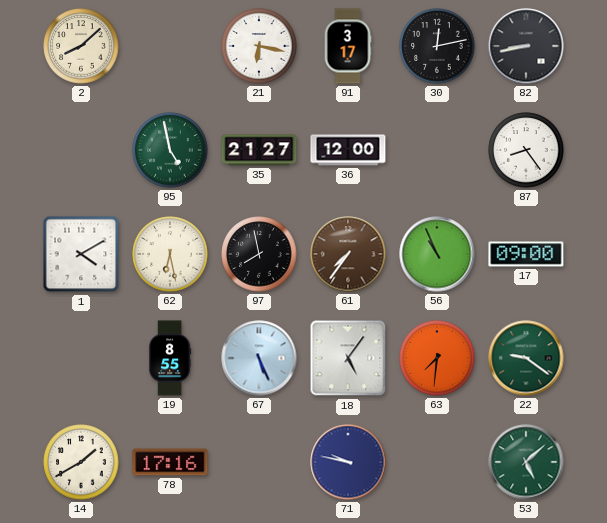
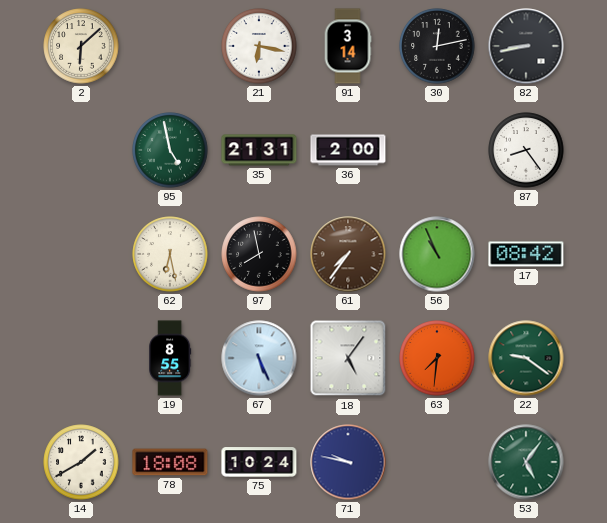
2: 8:08 -> 6:08
91: 3:17 -> 3:14
35: 21:27 -> 21:31
36: 12:00 -> 2:00
1: 4:10 -> none
17: 09:00 -> 08:42
78: 17:16 -> 18:08
75: none -> 10:24
53: 5:08 -> 5:06
